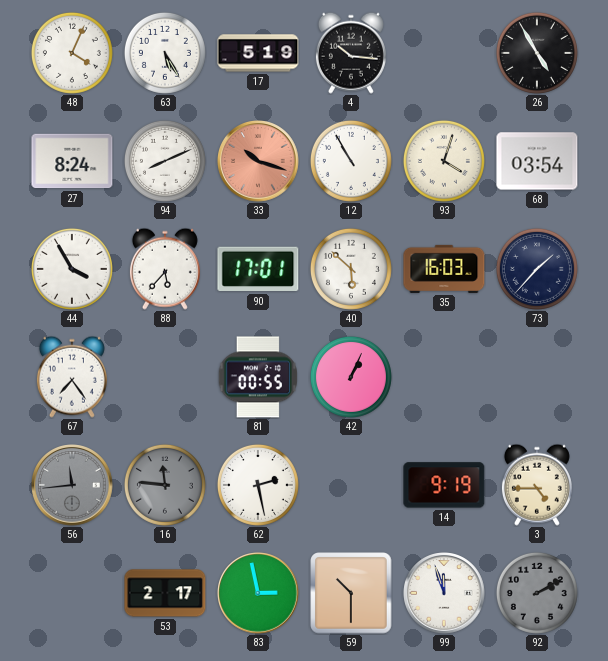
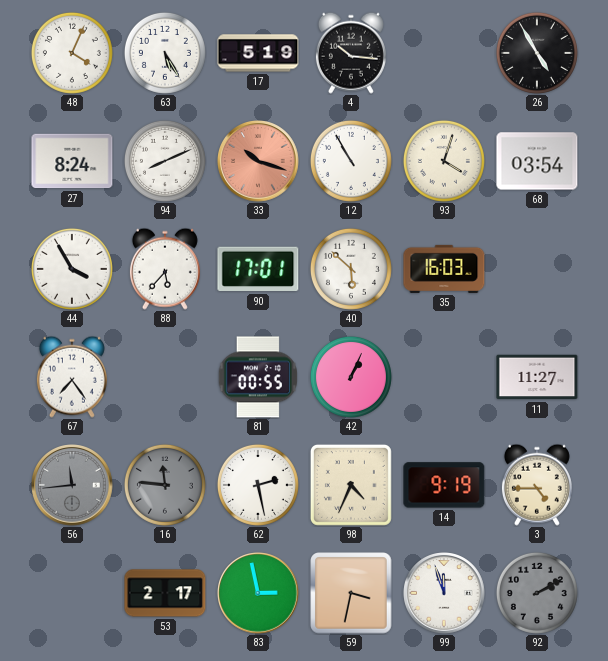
73: 1:37 -> none
11: none -> 11:27
98: none -> 4:34
59: 10:30 -> 3:32
